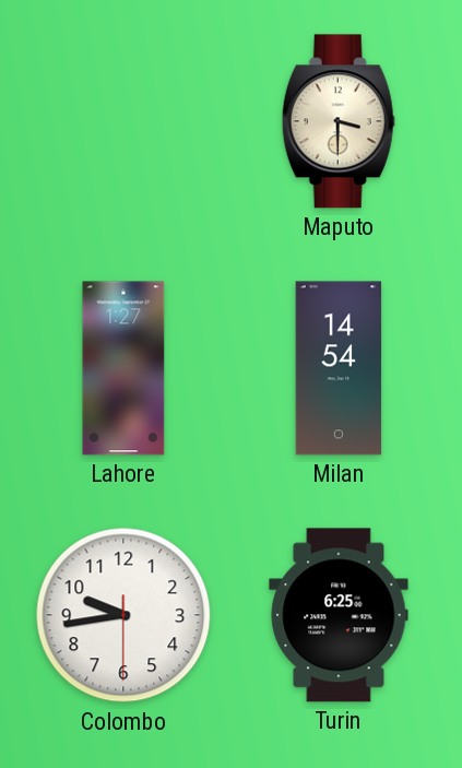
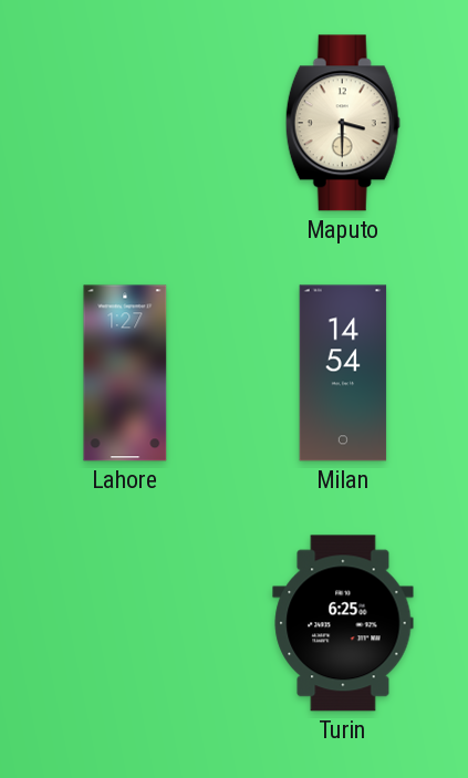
Colombo: 9:43 -> none
